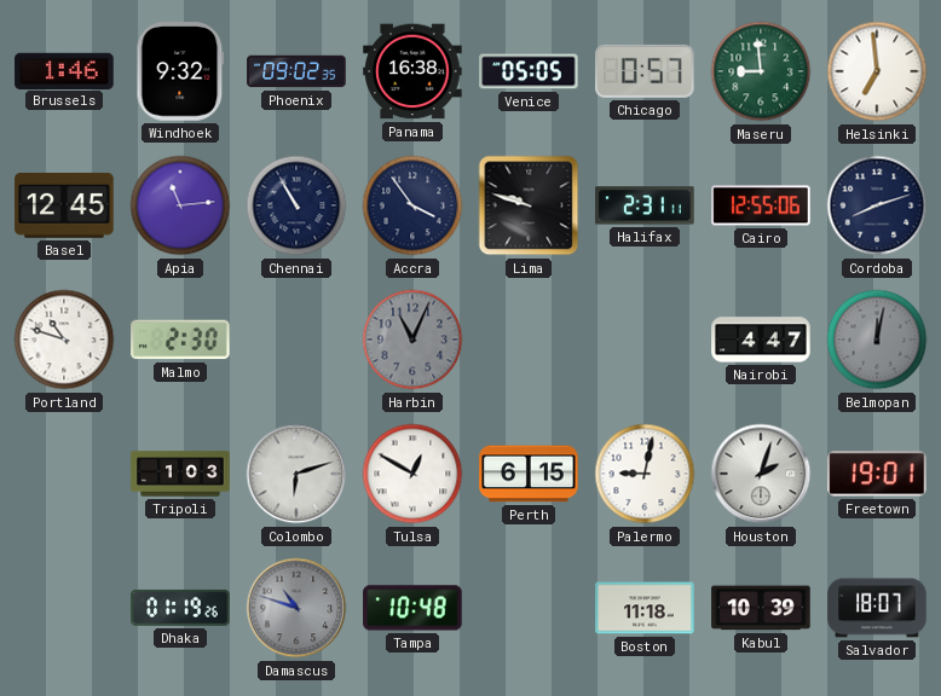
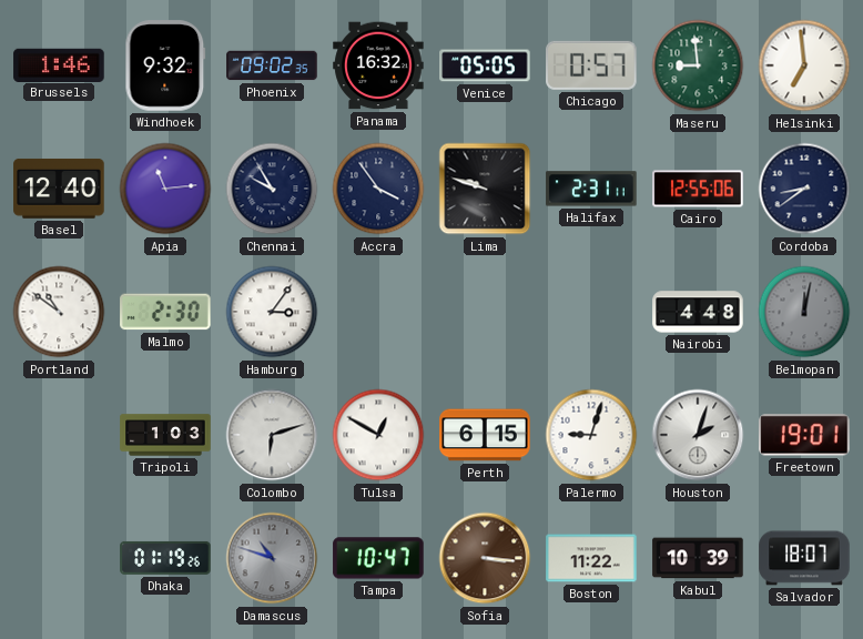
Panama: 16:38 -> 16:32
Basel: 12:45 -> 12:40
Chennai: 10:55 -> 9:55
Cordoba: 8:12 -> 8:39
Portland: 10:48 -> 10:51
Hamburg: none -> 3:06
Harbin: 11:04 -> none
Nairobi: 4:47 -> 4:48
Palermo: 9:02 -> 9:03
Tampa: 10:48 -> 10:47
Sofia: none -> 3:16
Boston: 11:18 -> 11:22
